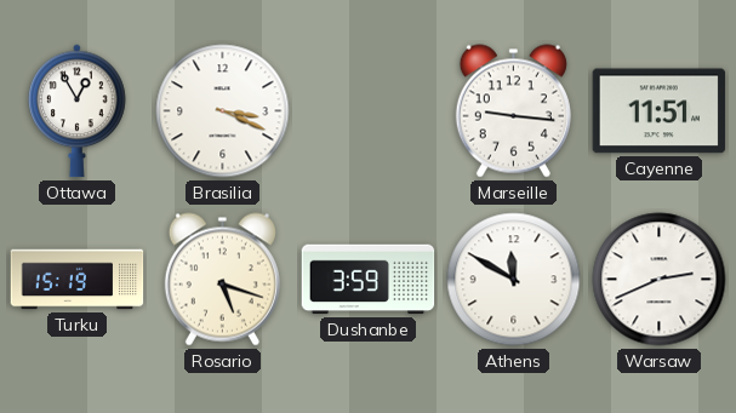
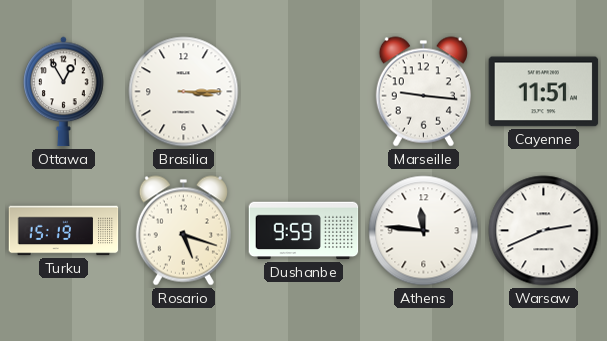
Brasilia: 3:19 -> 3:15
Dushanbe: 3:59 -> 9:59
Athens: 11:50 -> 11:46
